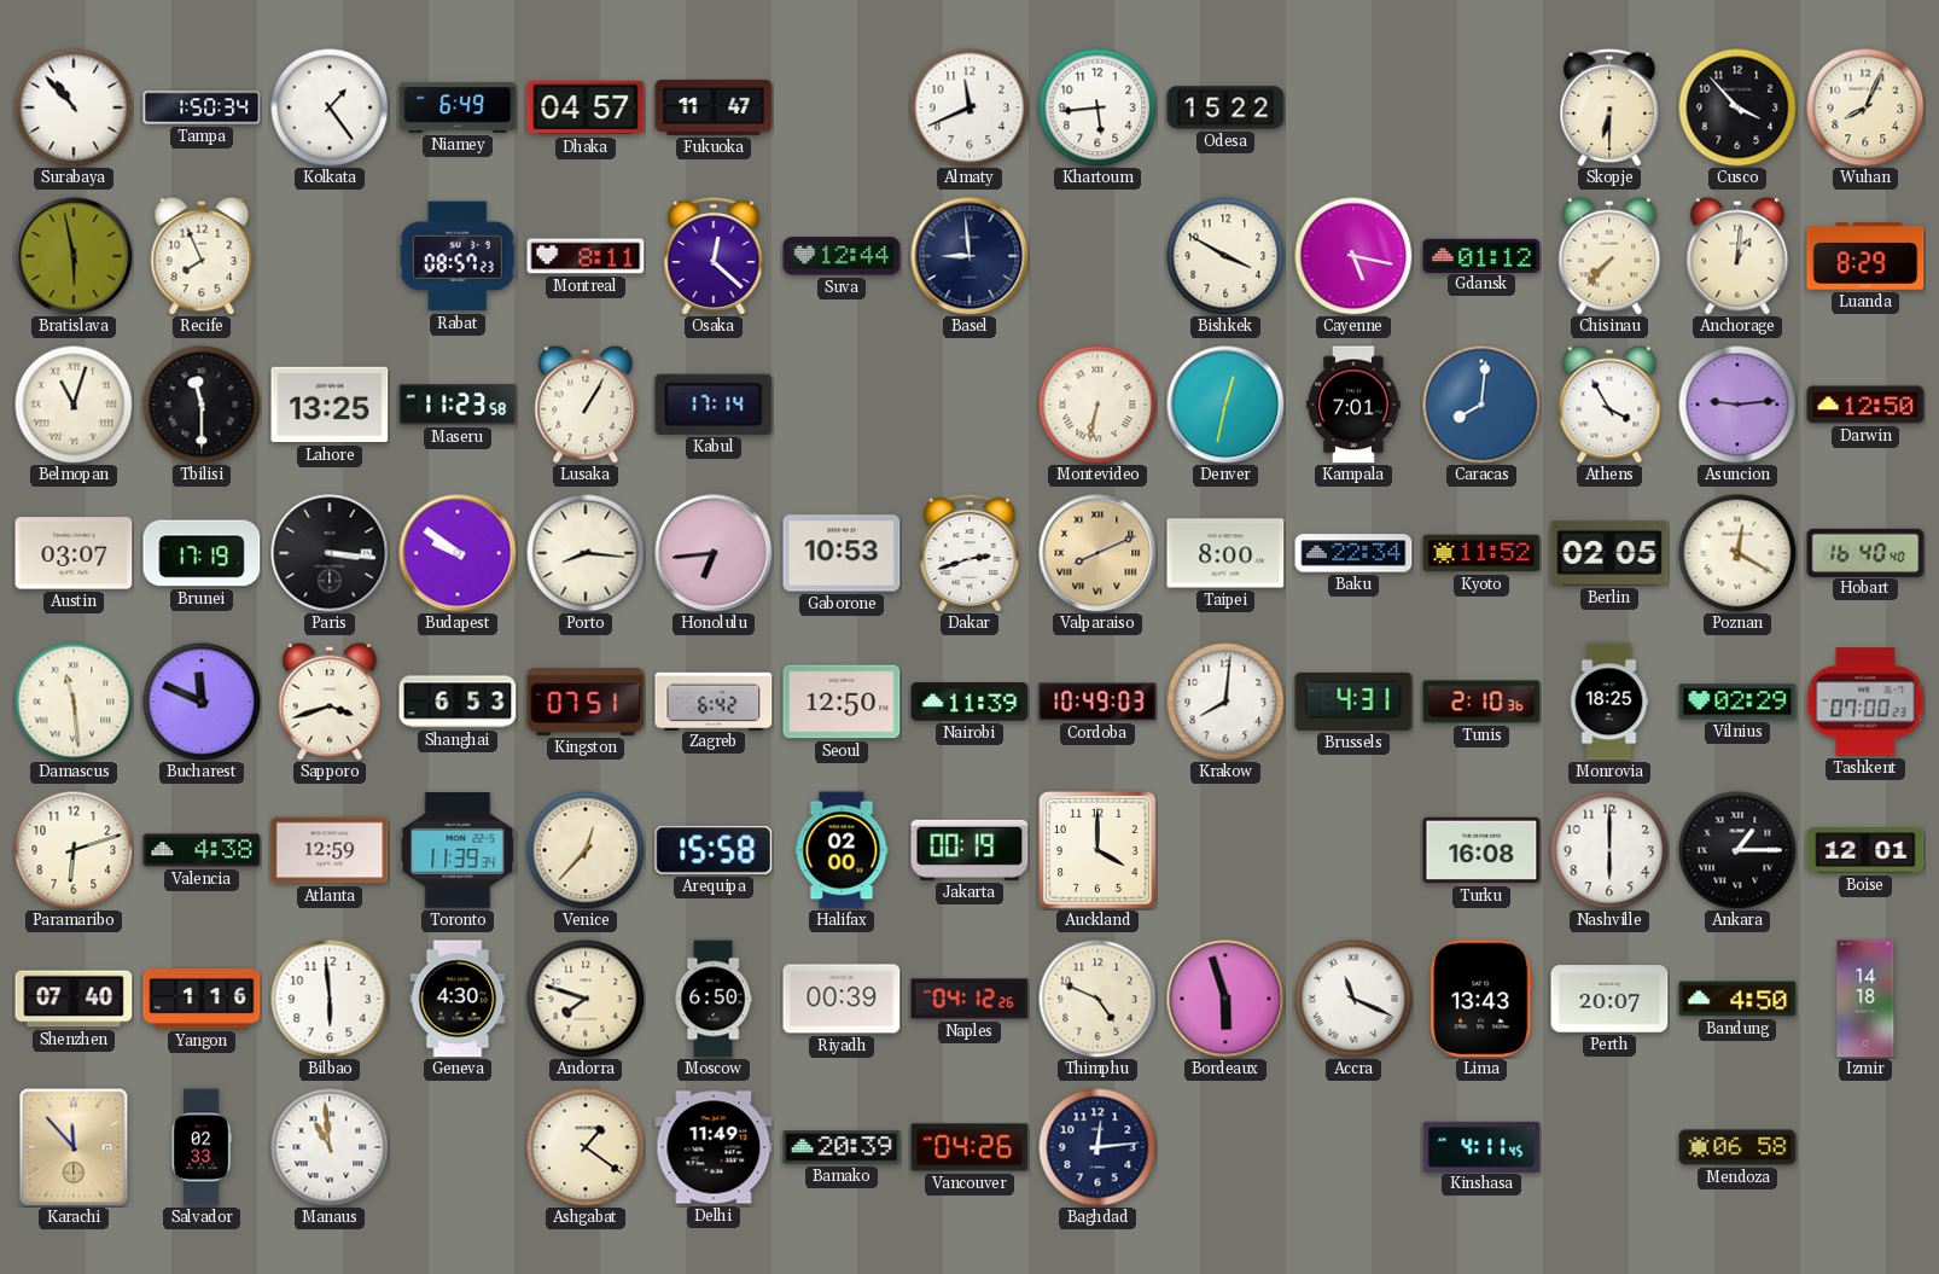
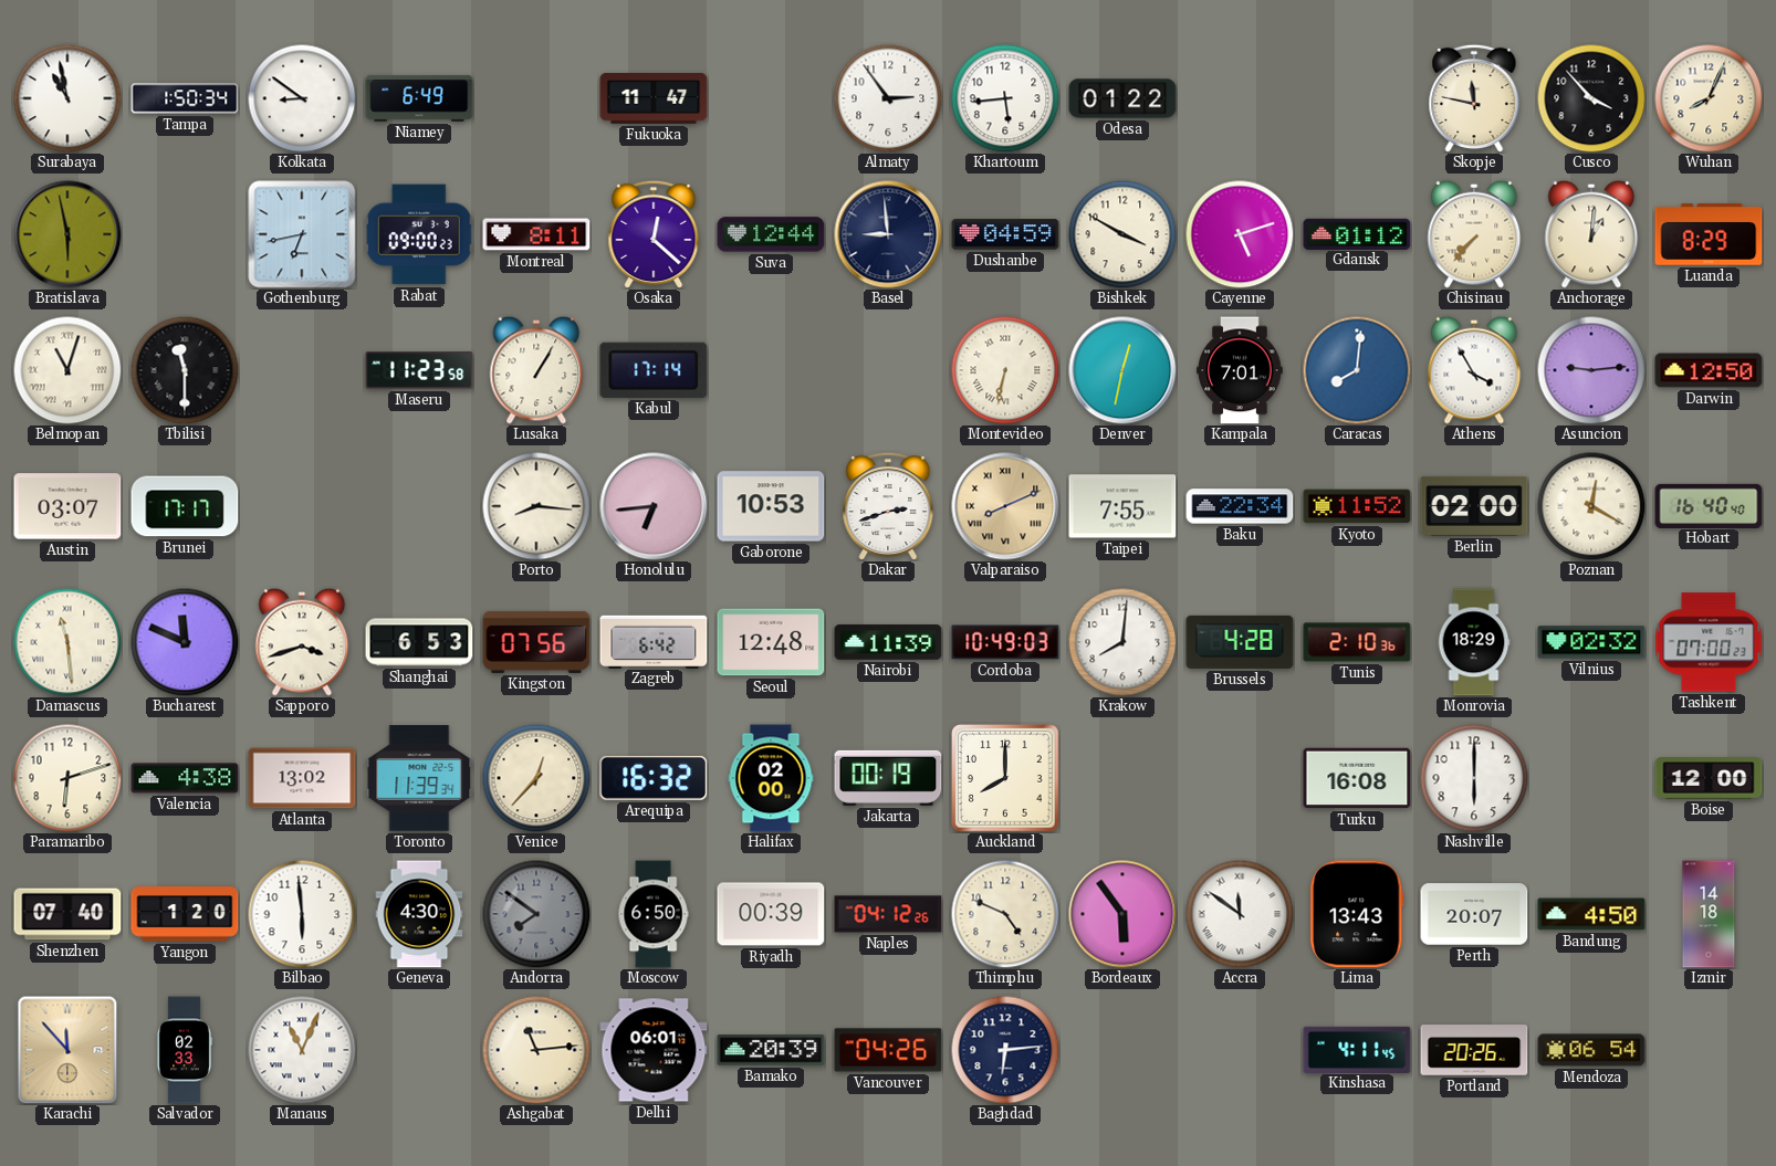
Surabaya: 10:53 -> 10:58
Kolkata: 1:24 -> 8:51
Dhaka: 04:57 -> none
Almaty: 11:41 -> 2:54
Odesa: 15:22 -> 01:22
Skopje: 6:30 -> 11:47
Recife: 7:56 -> none
Gothenburg: none -> 6:43
Rabat: 08:57 -> 09:00
Dushanbe: none -> 04:59
Cayenne: 5:17 -> 5:12
Lahore: 13:25 -> none
Brunei: 17:19 -> 17:17
Paris: 3:16 -> none
Budapest: 9:51 -> none
Taipei: 8:00 -> 7:55
Berlin: 02:05 -> 02:00
Kingston: 07:51 -> 07:56
Seoul: 12:50 -> 12:48
Brussels: 4:31 -> 4:28
Monrovia: 18:25 -> 18:29
Vilnius: 02:29 -> 02:32
Atlanta: 12:59 -> 13:02
Arequipa: 15:58 -> 16:32
Auckland: 4:00 -> 8:00
Ankara: 1:15 -> none
Boise: 12:01 -> 12:00
Yangon: 1:16 -> 1:20
Andorra: 7:48 -> 7:51
Andorra dial: cream -> grey
Bordeaux: 5:57 -> 5:54
Accra: 11:19 -> 11:51
Manaus: 10:59 -> 11:04
Ashgabat: 1:21 -> 11:14
Delhi: 11:49 -> 06:01
Baghdad: 12:14 -> 6:14
Portland: none -> 20:26
Mendoza: 06:58 -> 06:54
